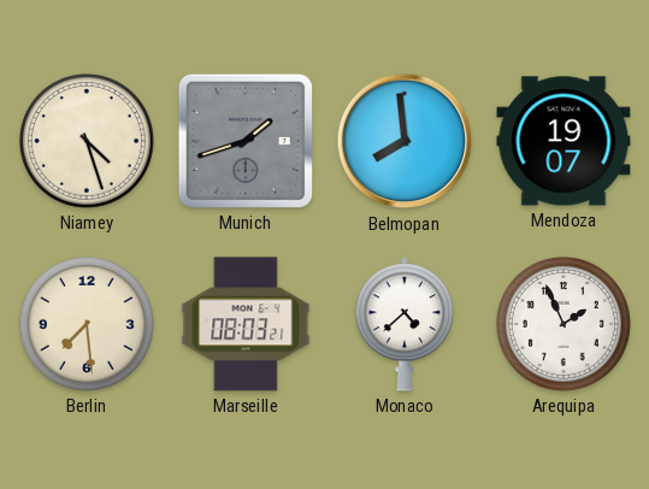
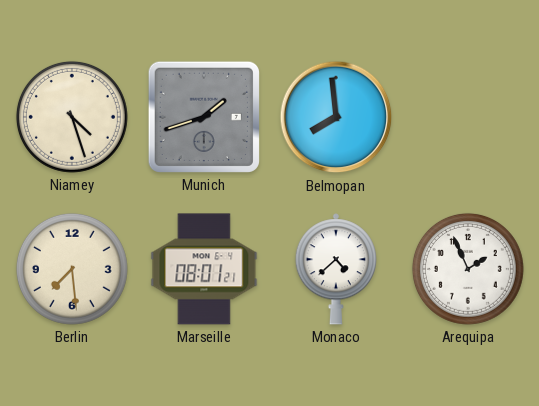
Mendoza: 19:07 -> none
Marseille: 08:03 -> 08:01
